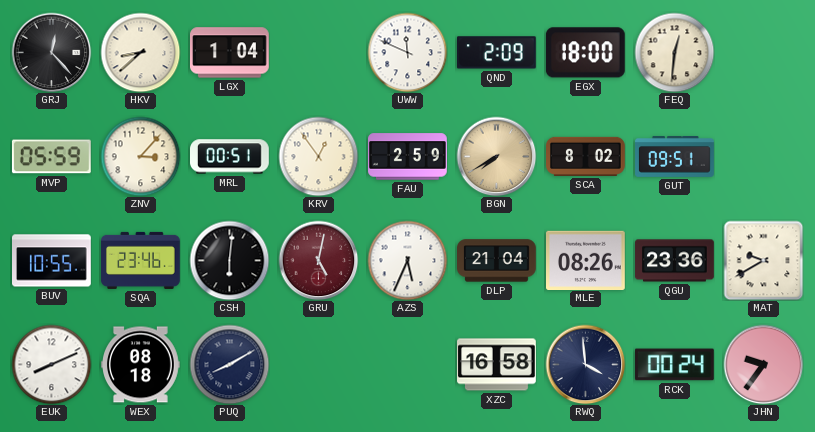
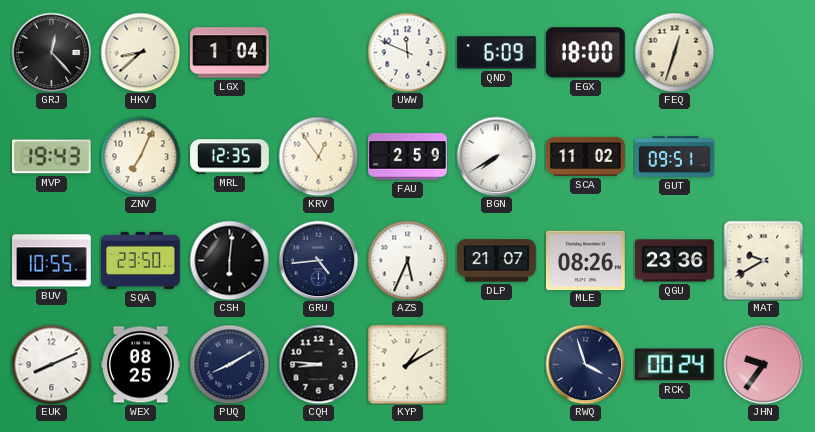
QND: 2:09 -> 6:09
FEQ: 12:31 -> 12:33
MVP: 05:59 -> 19:43
ZNV: 3:07 -> 7:04
MRL: 00:51 -> 12:35
BGN dial: champagne -> white
SCA: 8:02 -> 11:02
SQA: 23:46 -> 23:50
GRU: 5:02 -> 4:44
GRU dial: burgundy -> navy
DLP: 21:04 -> 21:07
WEX: 08:18 -> 08:25
CQH: none -> 8:46
KYP: none -> 1:10
XZC: 16:58 -> none
RWQ: 3:59 -> 3:57
